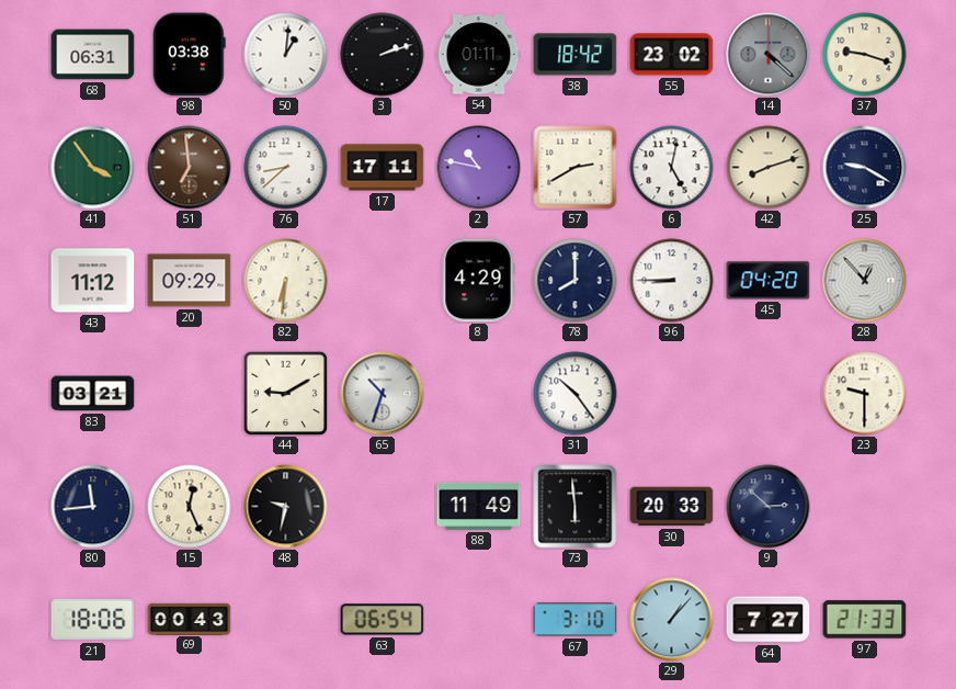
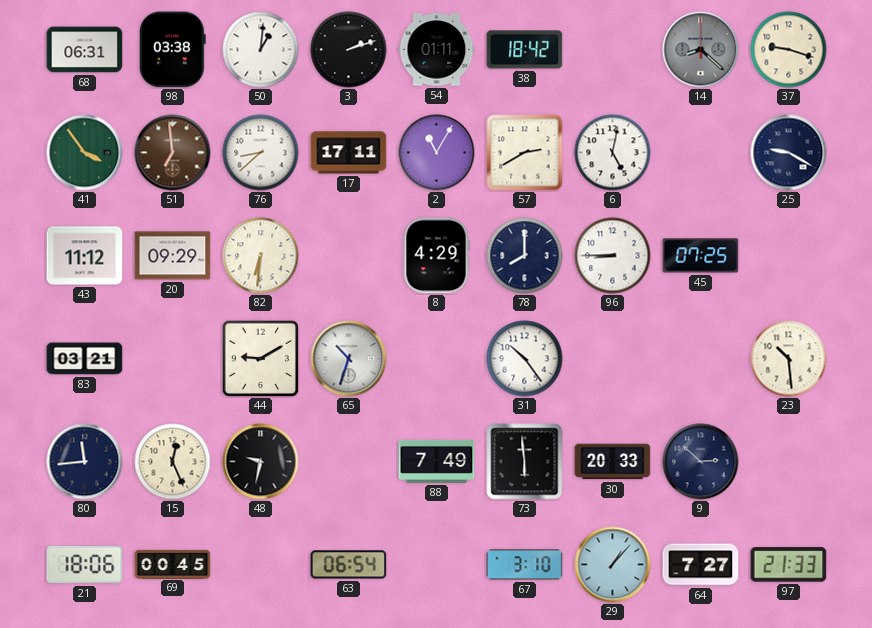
55: 23:02 -> none
14: 4:22 -> 8:22
2: 10:47 -> 11:05
42: 8:12 -> none
45: 04:20 -> 07:25
28: 12:53 -> none
23: 9:30 -> 10:29
88: 11:49 -> 7:49
69: 00:43 -> 00:45
